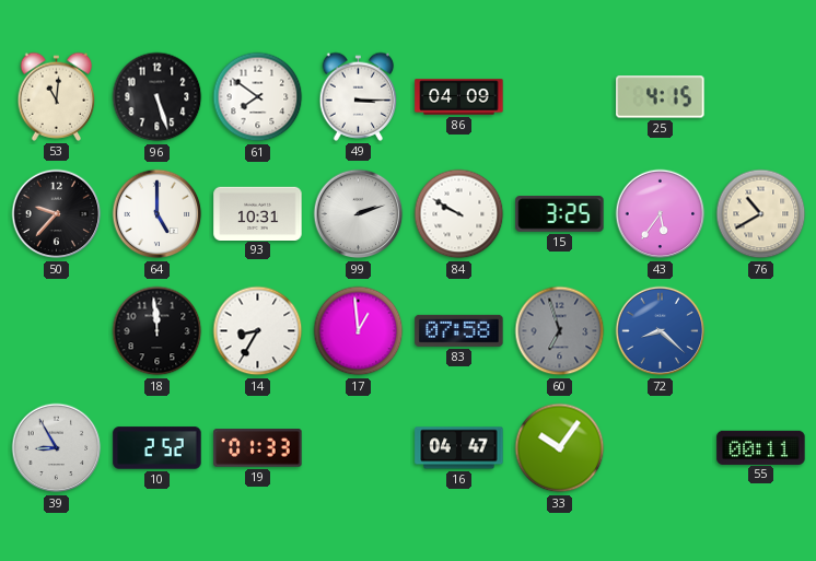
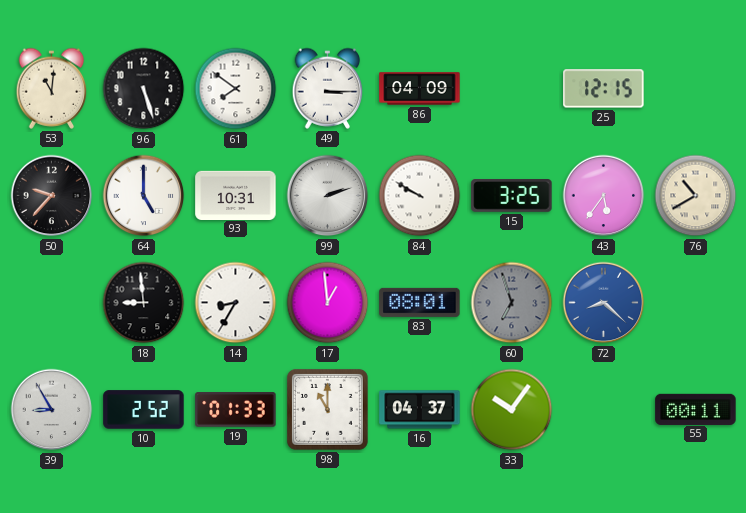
25: 4:15 -> 12:15
18: 11:59 -> 8:59
83: 07:58 -> 08:01
98: none -> 11:00
16: 04:47 -> 04:37
